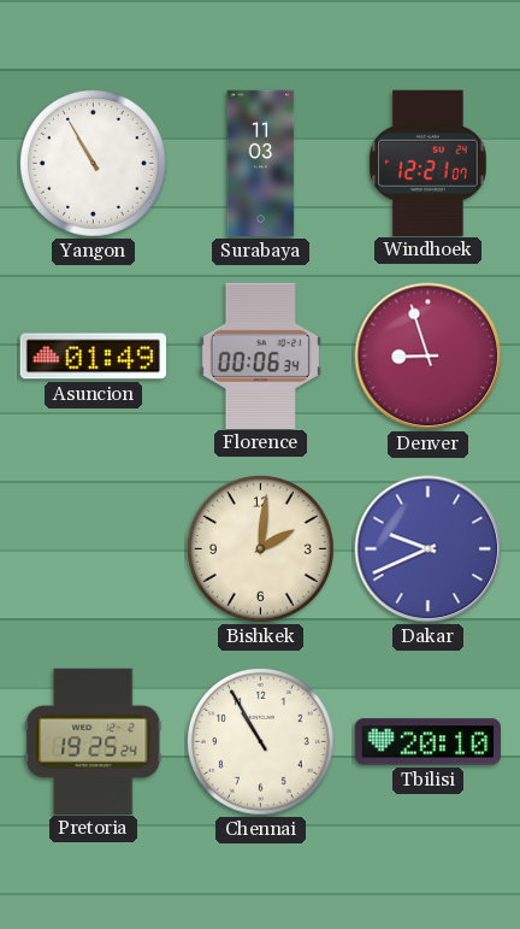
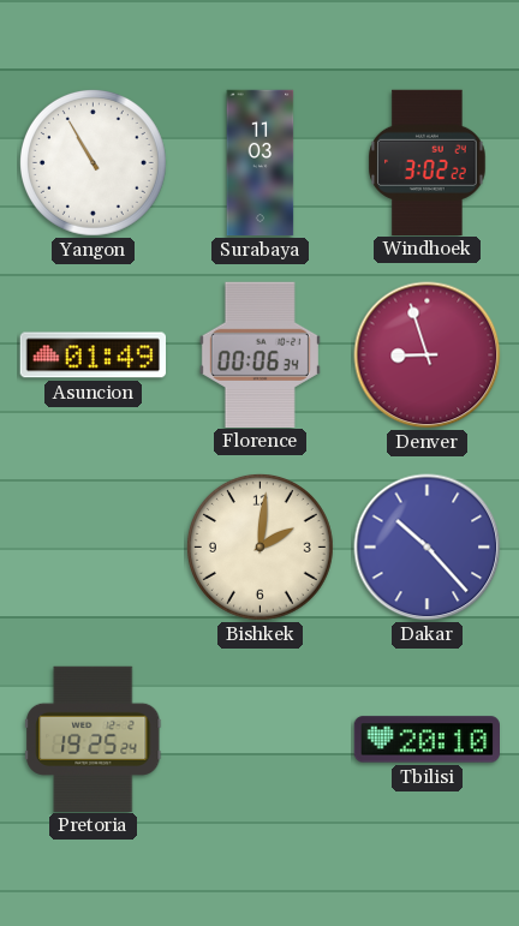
Windhoek: 12:21 -> 3:02
Dakar: 9:41 -> 10:23
Chennai: 10:55 -> none
